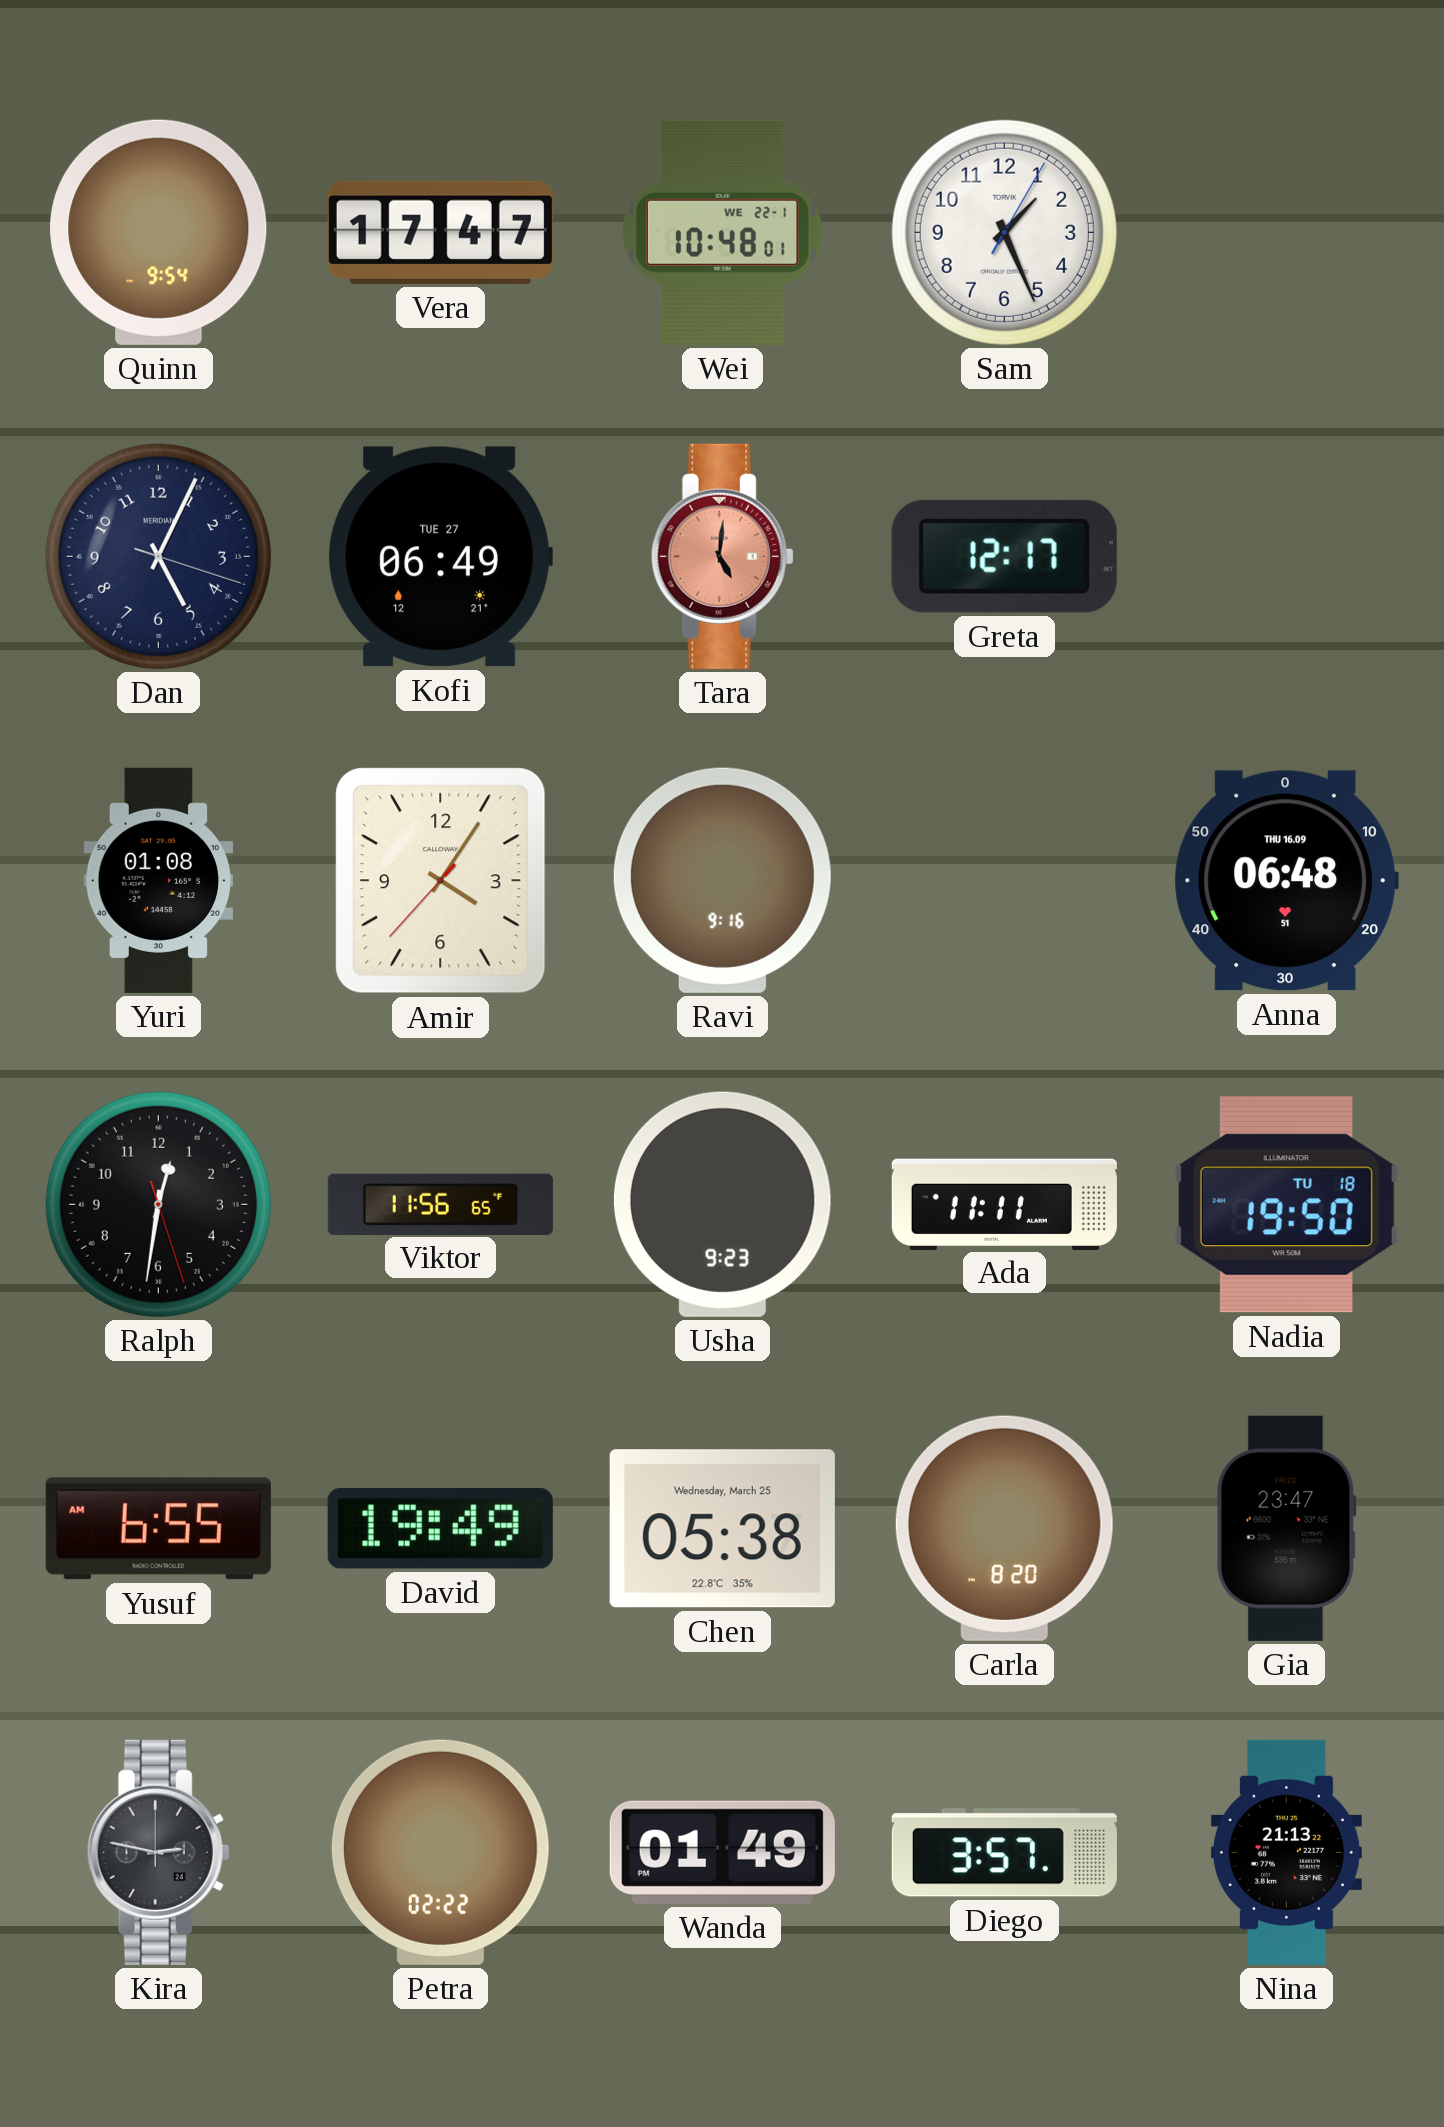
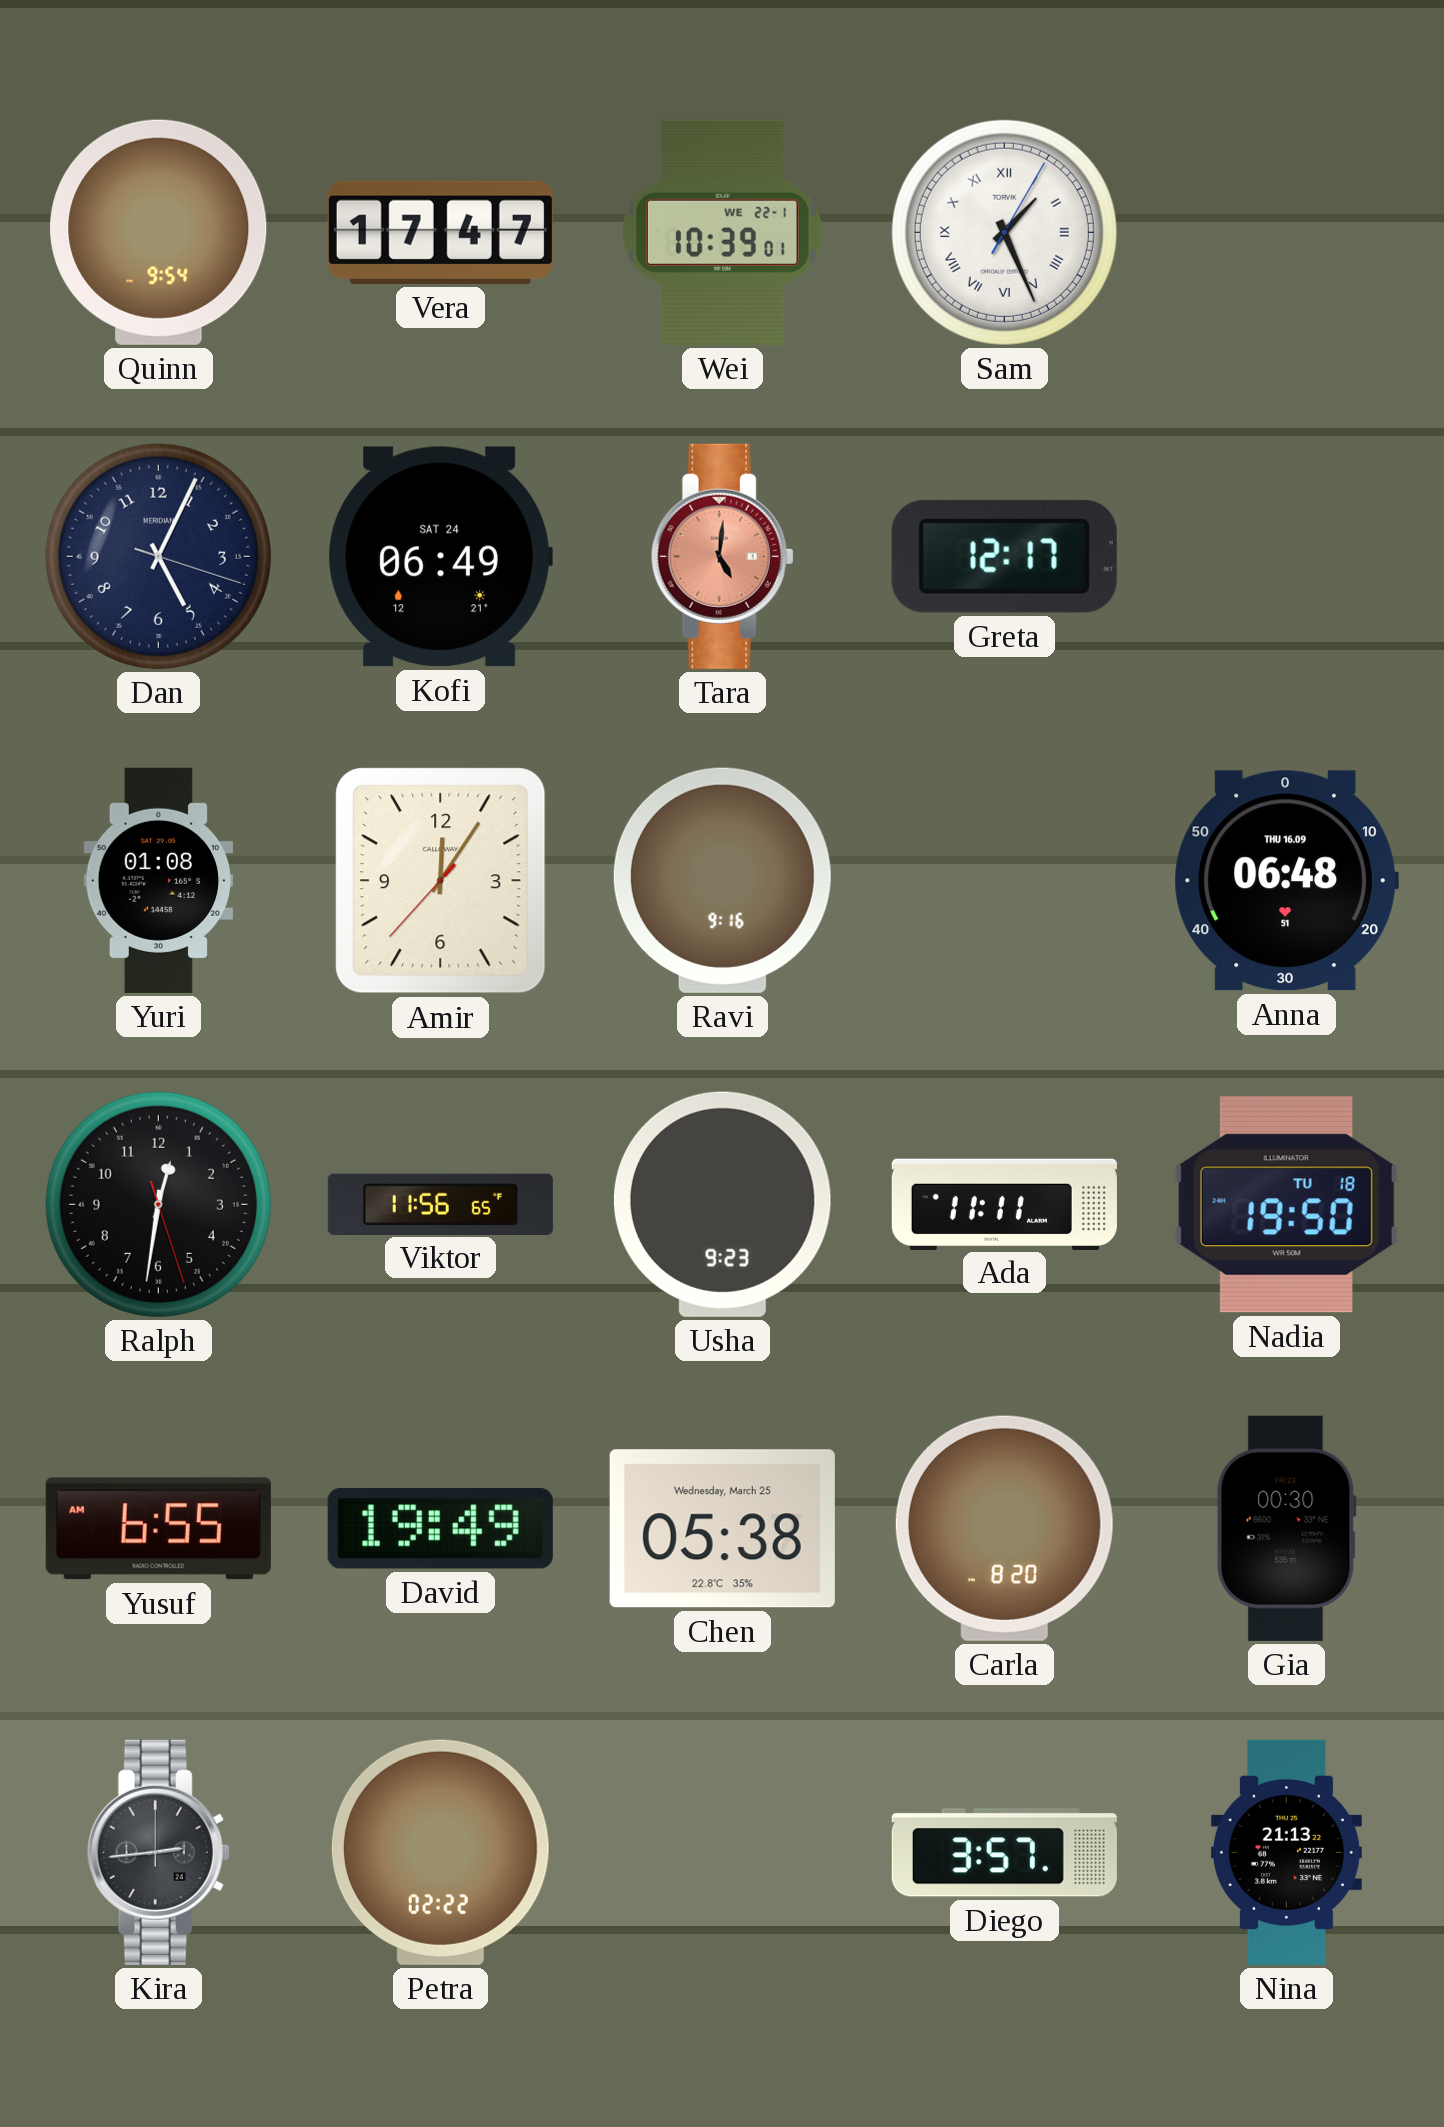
Wei: 10:48 -> 10:39
Sam numerals: Arabic -> Roman
Kofi date: TUE 27 -> SAT 24
Amir: 4:05 -> 12:05
Gia: 23:47 -> 00:30
Kira: 2:47 -> 2:44
Wanda: 01:49 -> none
